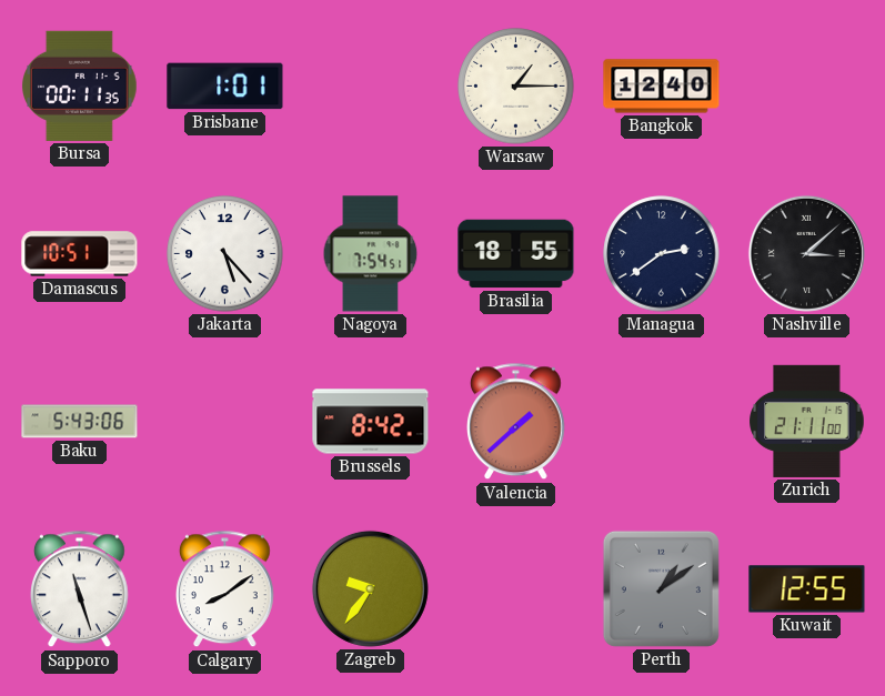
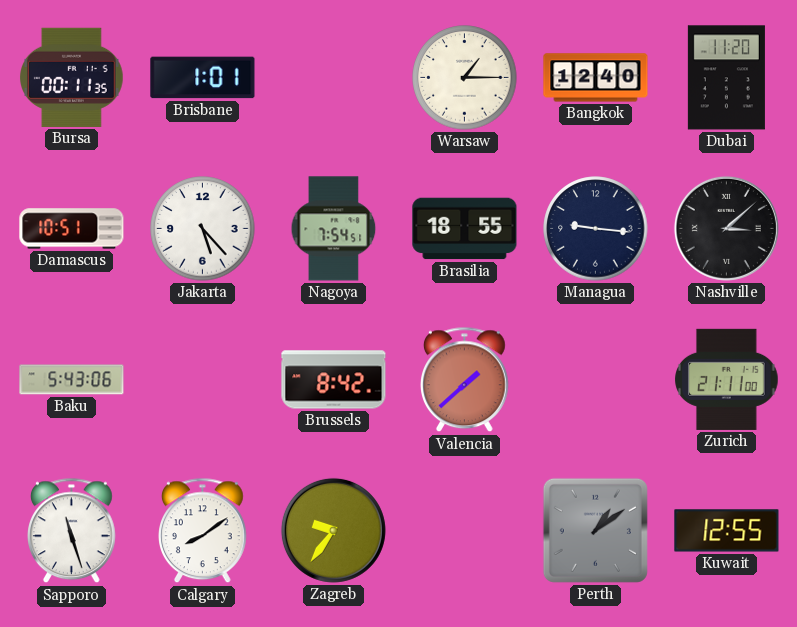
Dubai: none -> 11:20
Managua: 2:39 -> 9:16
